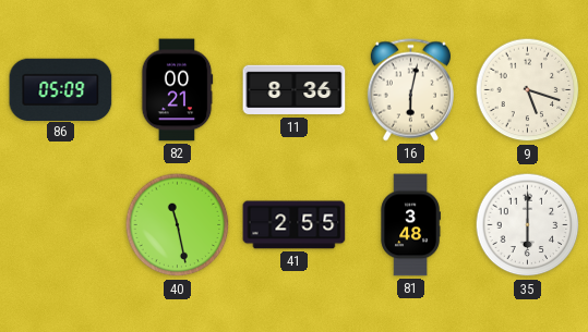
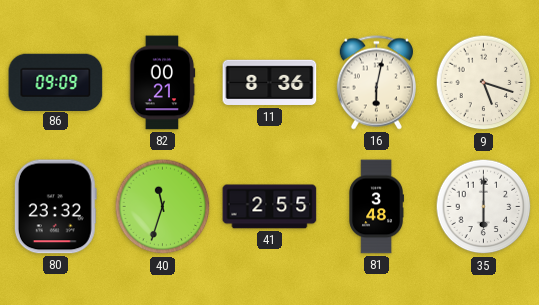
86: 05:09 -> 09:09
80: none -> 23:32
40: 11:28 -> 11:33
